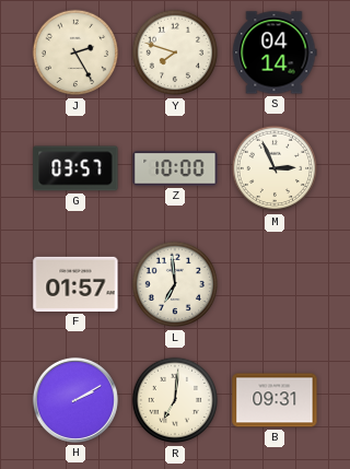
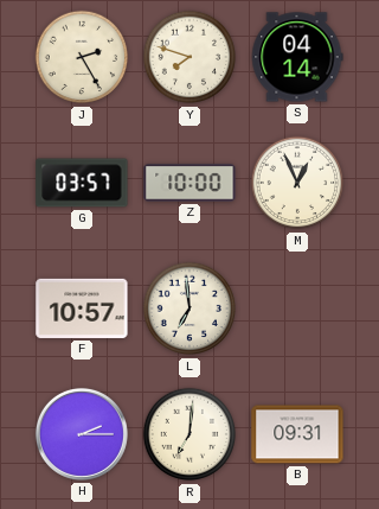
M: 2:56 -> 12:56
F: 01:57 -> 10:57
H: 2:10 -> 2:15
